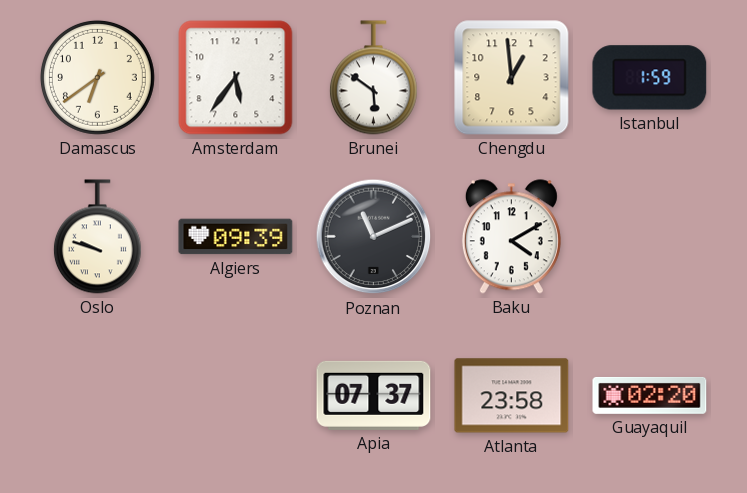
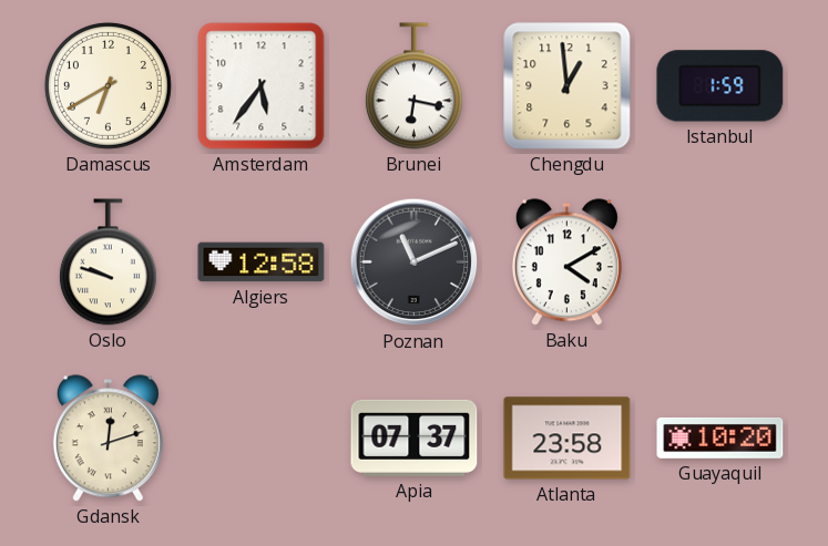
Damascus: 6:39 -> 6:40
Brunei: 5:51 -> 6:17
Algiers: 09:39 -> 12:58
Gdansk: none -> 12:12
Guayaquil: 02:20 -> 10:20
